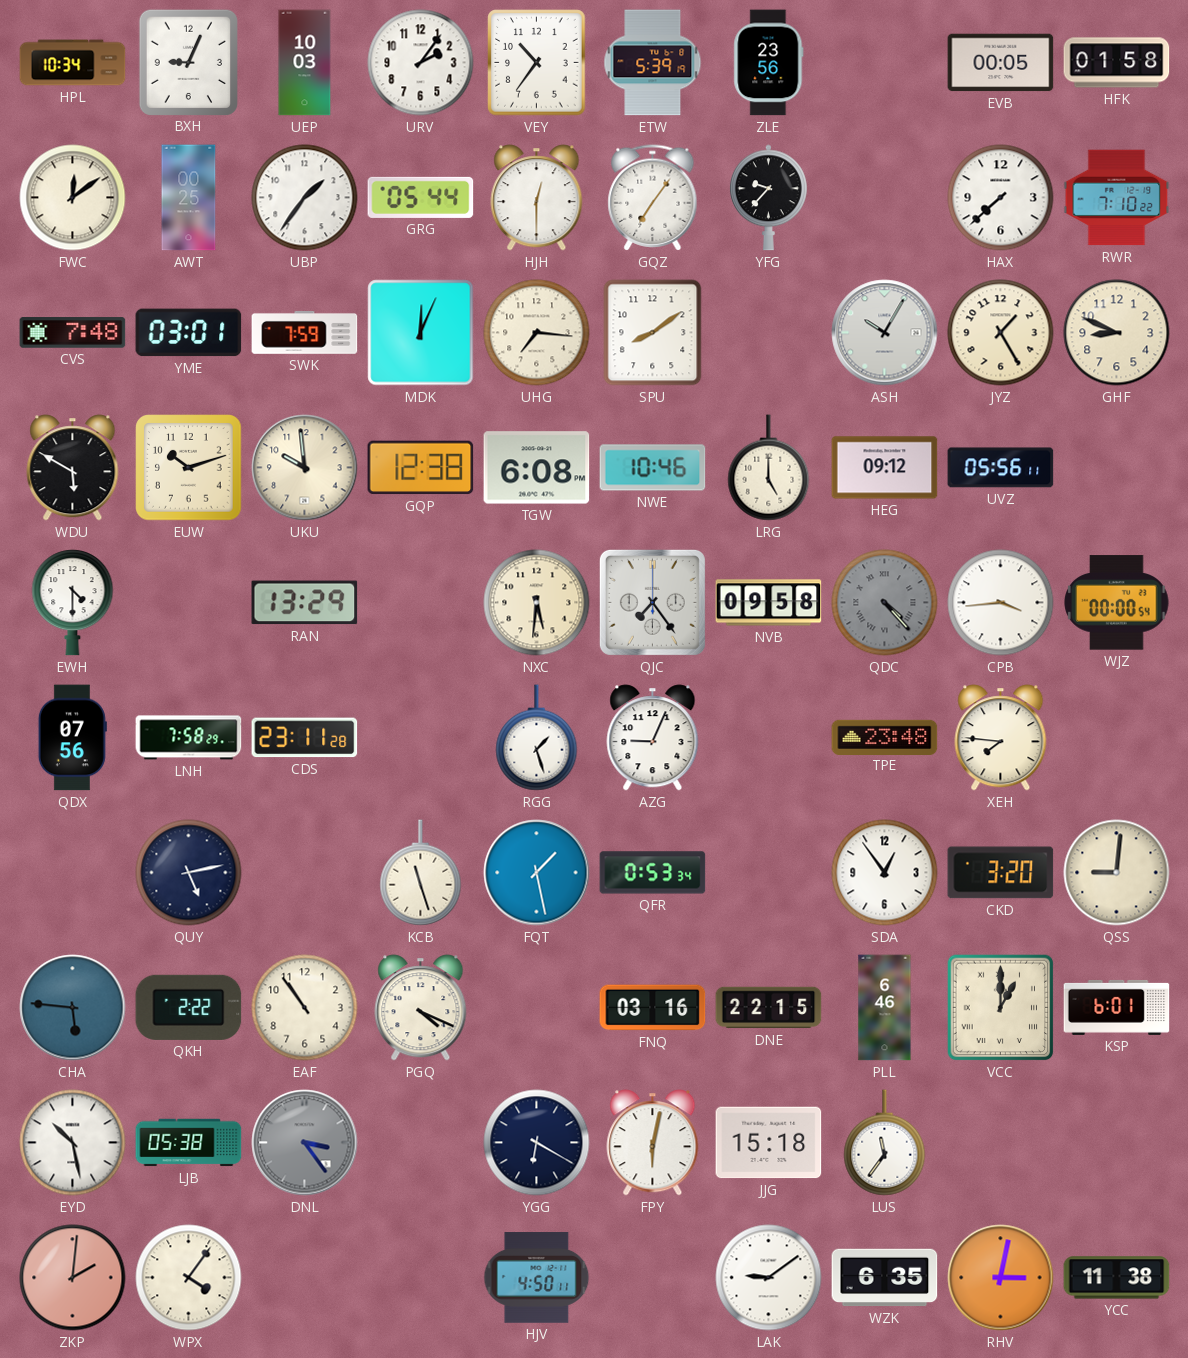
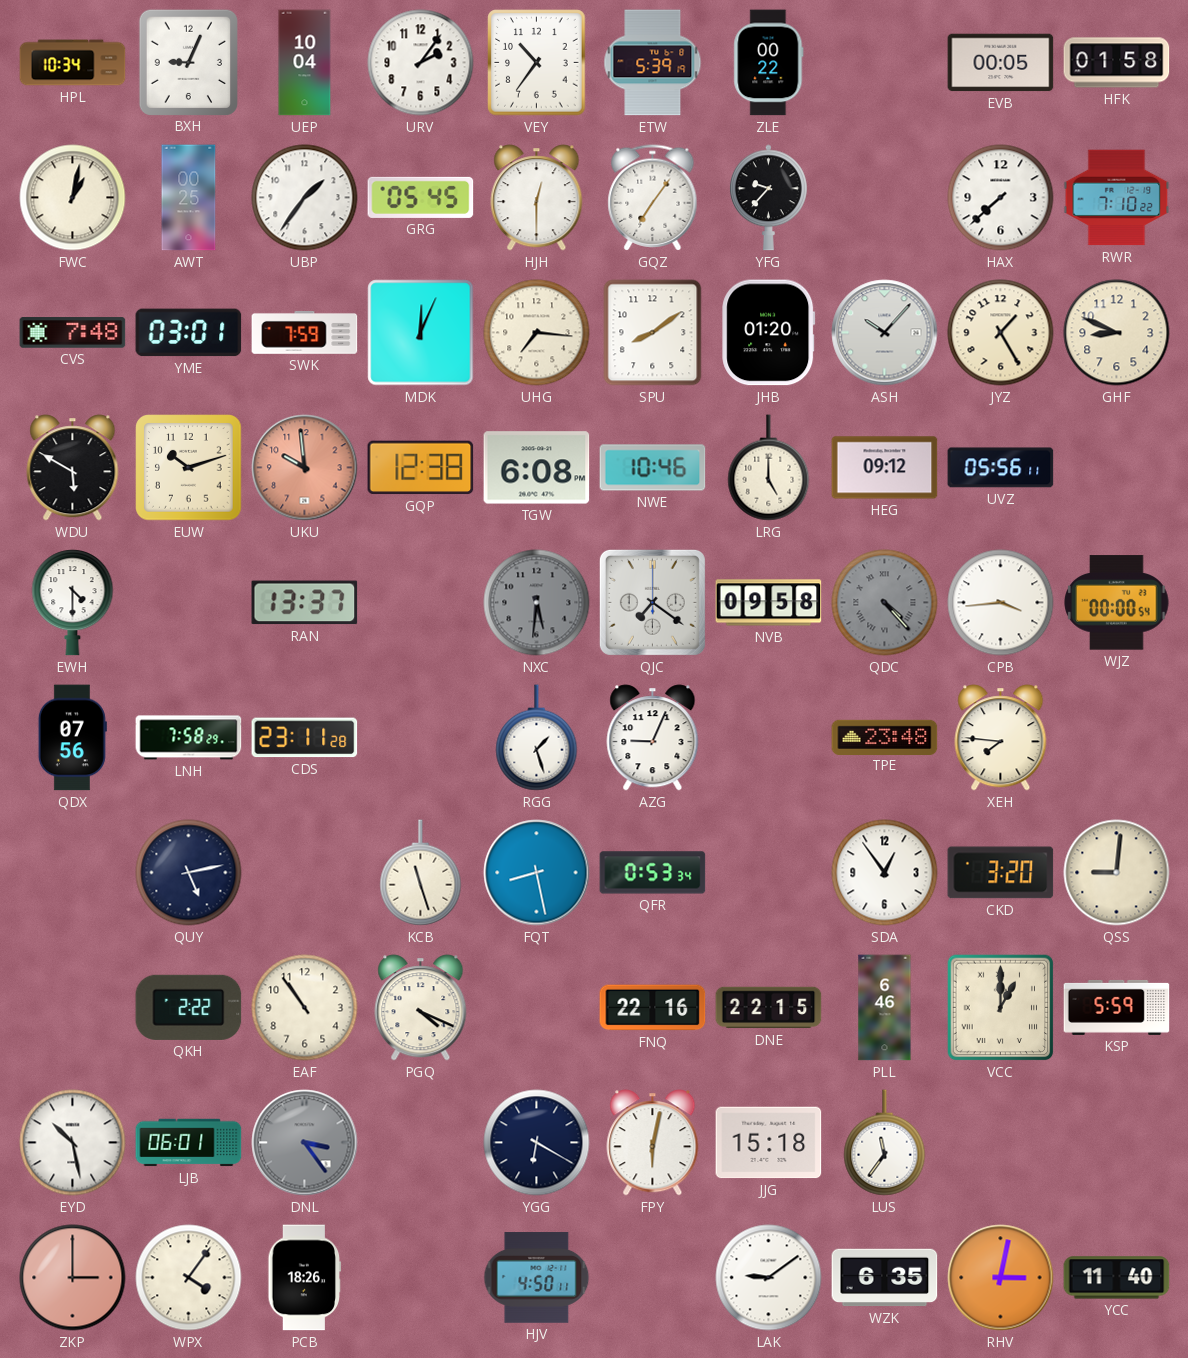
UEP: 10:03 -> 10:04
ZLE: 23:56 -> 00:22
FWC: 12:09 -> 1:02
GRG: 05:44 -> 05:45
JHB: none -> 01:20
ASH: 10:05 -> 10:07
UKU dial: cream -> salmon
RAN: 13:29 -> 13:37
NXC dial: cream -> grey
QJC: 7:24 -> 7:21
FQT: 1:28 -> 8:28
CHA: 5:46 -> none
FNQ: 03:16 -> 22:16
KSP: 6:01 -> 5:59
LJB: 05:38 -> 06:01
ZKP: 2:01 -> 3:00
PCB: none -> 18:26
YCC: 11:38 -> 11:40
